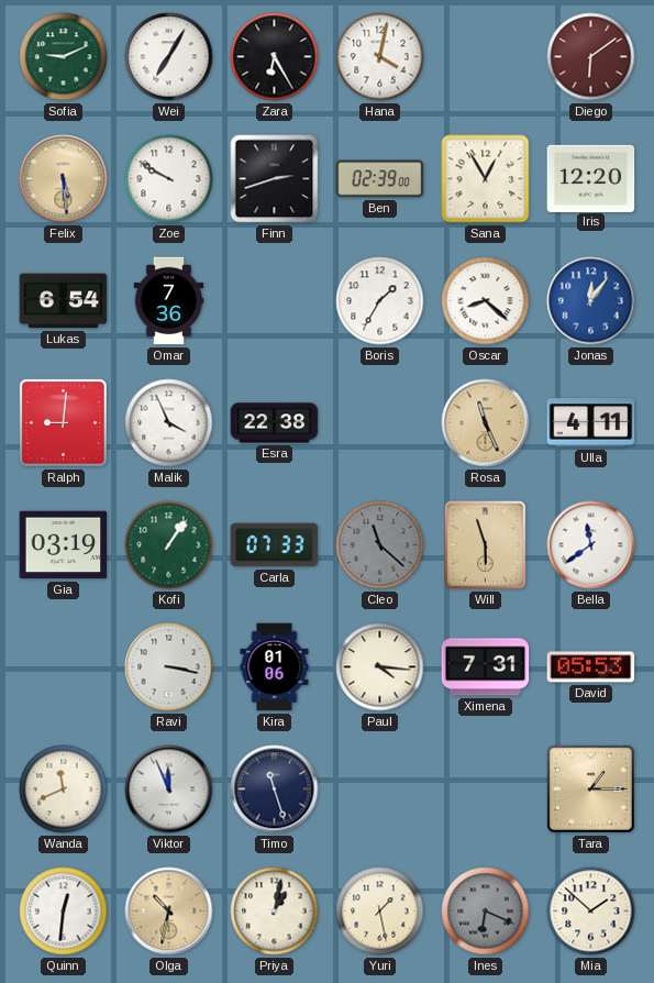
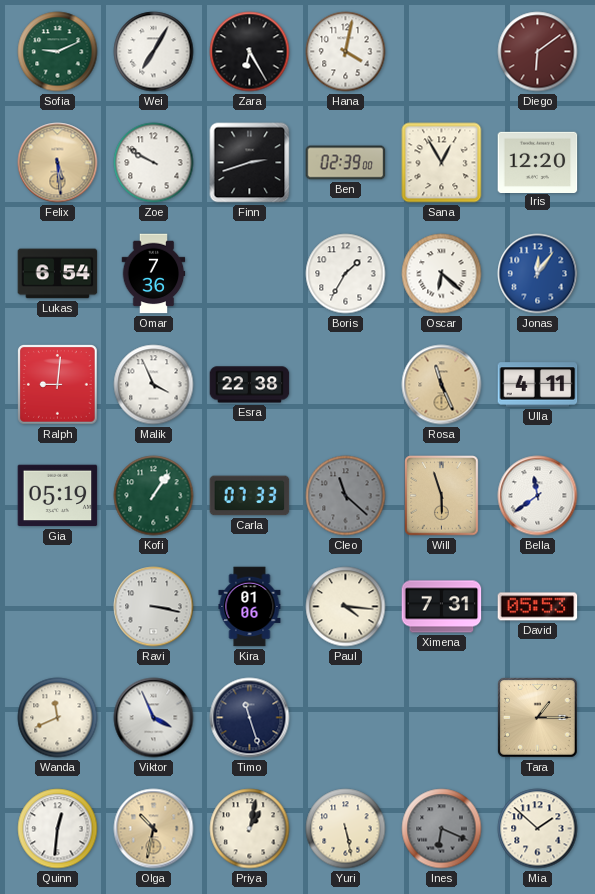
Oscar: 8:22 -> 6:22
Gia: 03:19 -> 05:19
Viktor: 11:56 -> 3:56
Yuri: 1:28 -> 5:28
